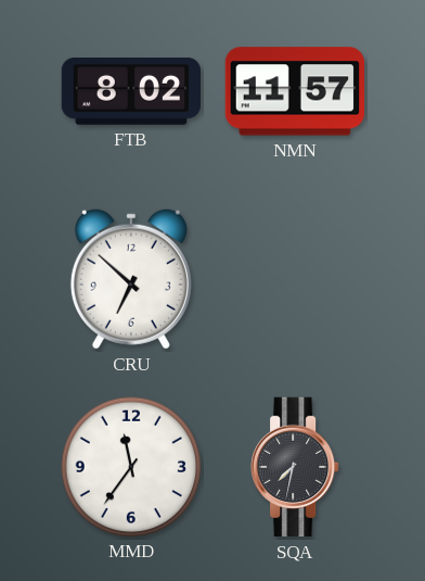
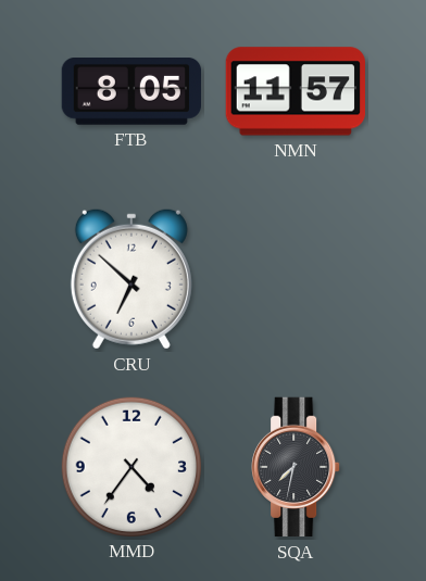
FTB: 8:02 -> 8:05
MMD: 11:36 -> 4:36
